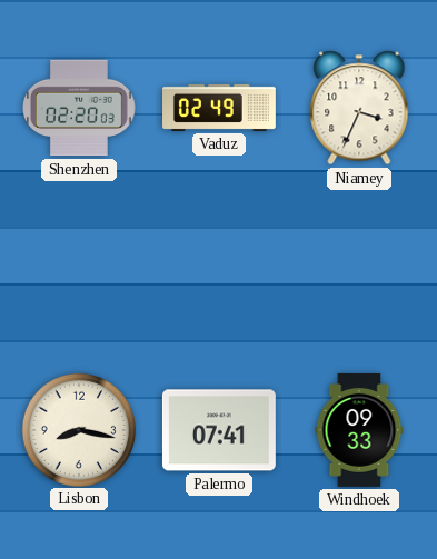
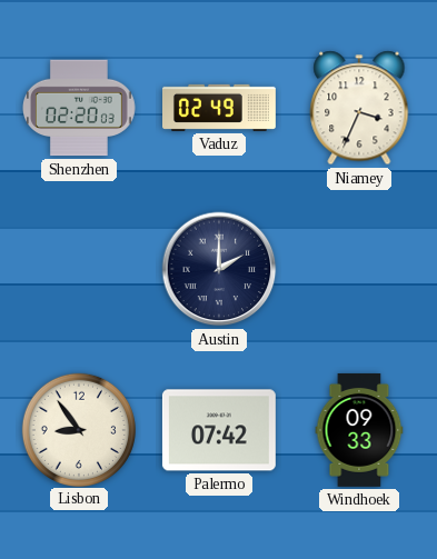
Austin: none -> 2:00
Lisbon: 8:17 -> 8:54
Palermo: 07:41 -> 07:42
